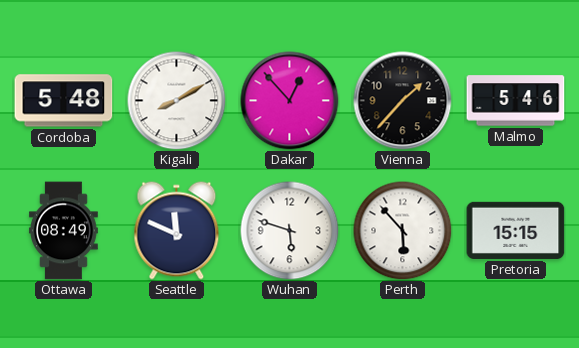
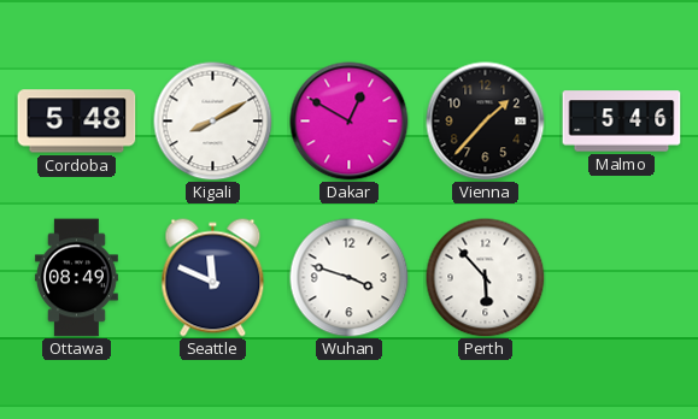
Dakar: 12:53 -> 12:50
Wuhan: 5:48 -> 3:48
Pretoria: 15:15 -> none
